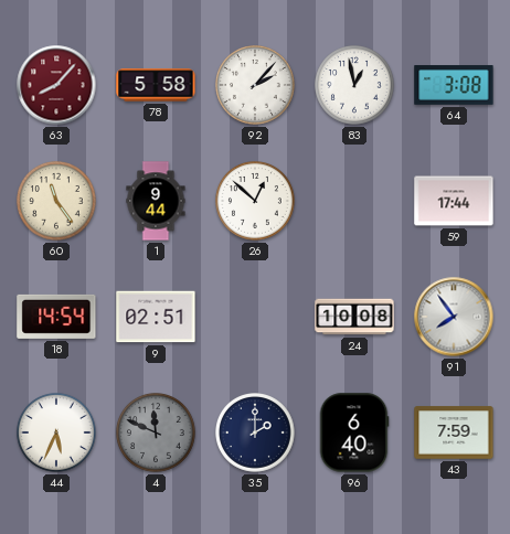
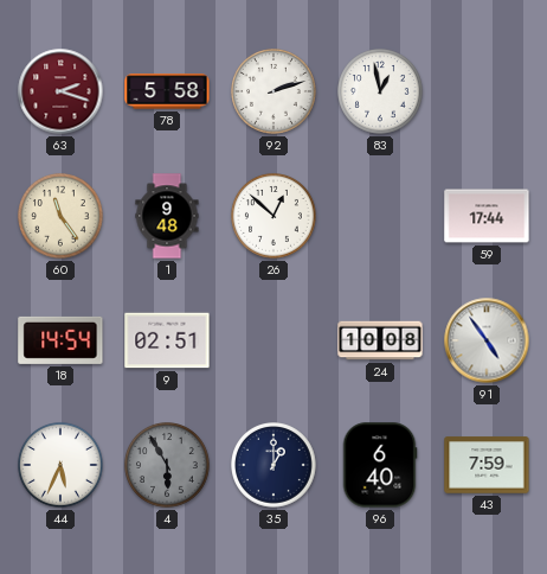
63: 8:07 -> 2:18
92: 2:07 -> 2:12
64: 3:08 -> none
1: 9:44 -> 9:48
91: 7:54 -> 4:54
4: 11:49 -> 5:55
35: 2:00 -> 1:00
